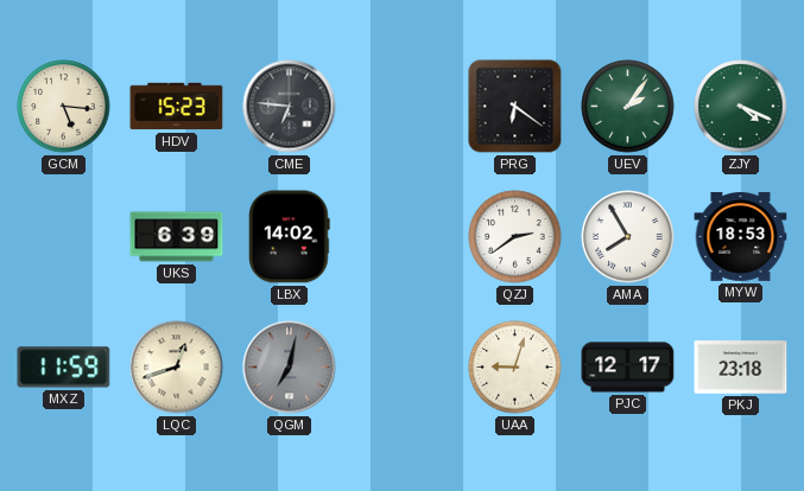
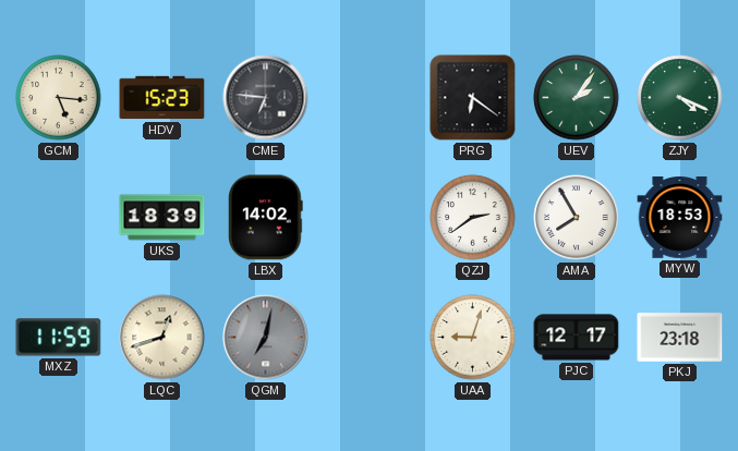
UKS: 6:39 -> 18:39
